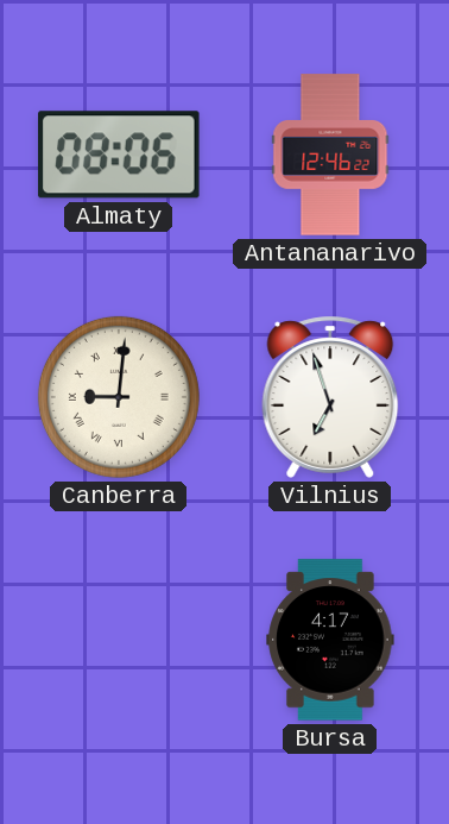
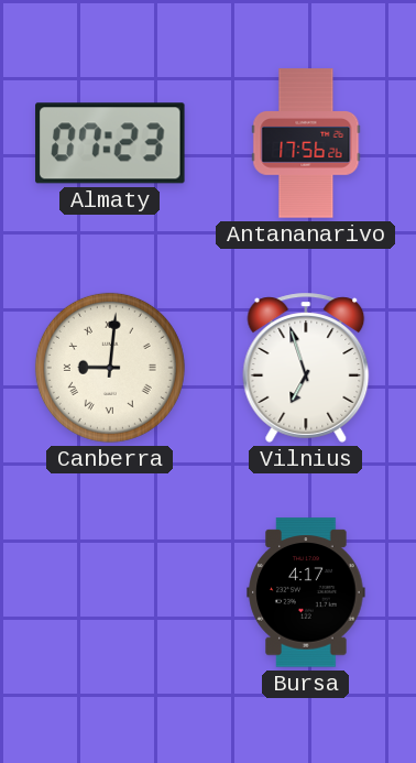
Almaty: 08:06 -> 07:23
Antananarivo: 12:46 -> 17:56
